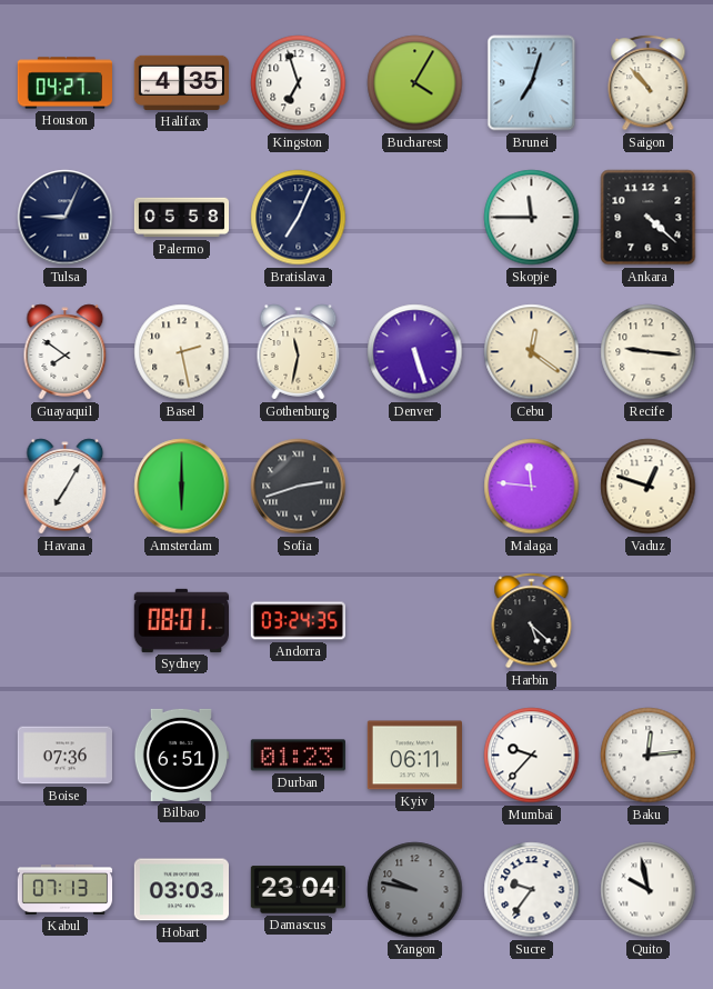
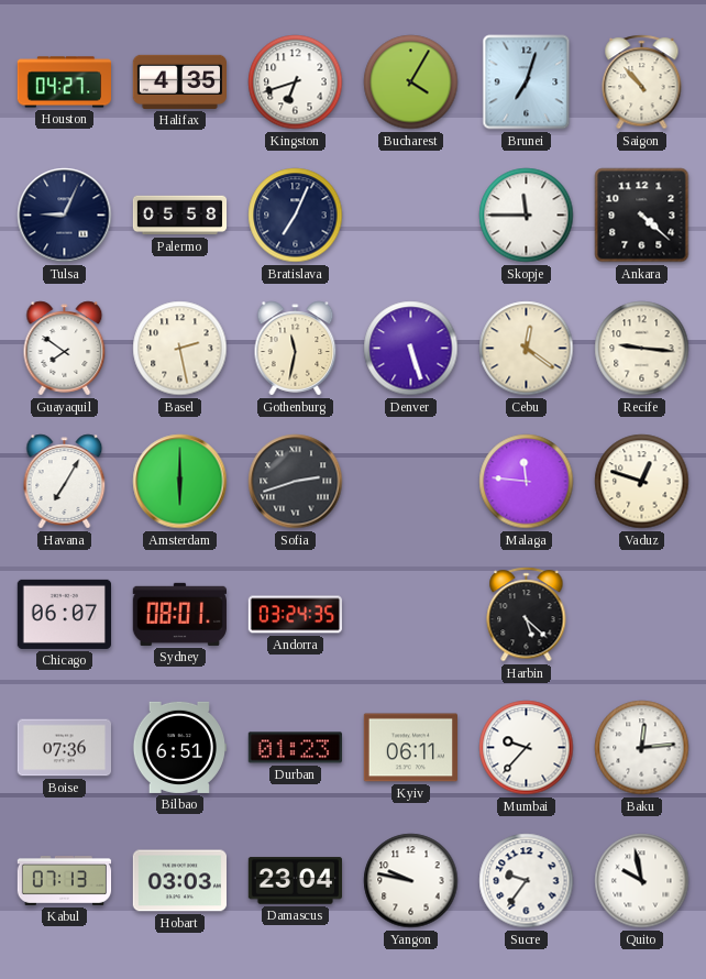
Kingston: 6:57 -> 6:42
Chicago: none -> 06:07
Yangon dial: grey -> white
